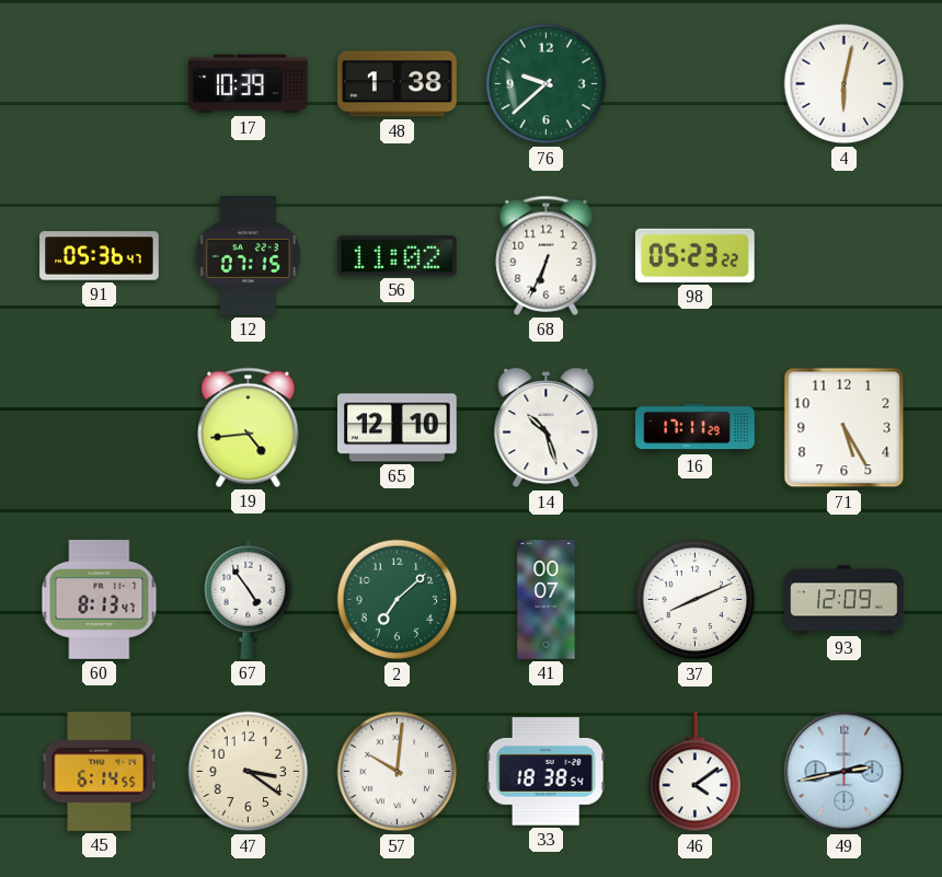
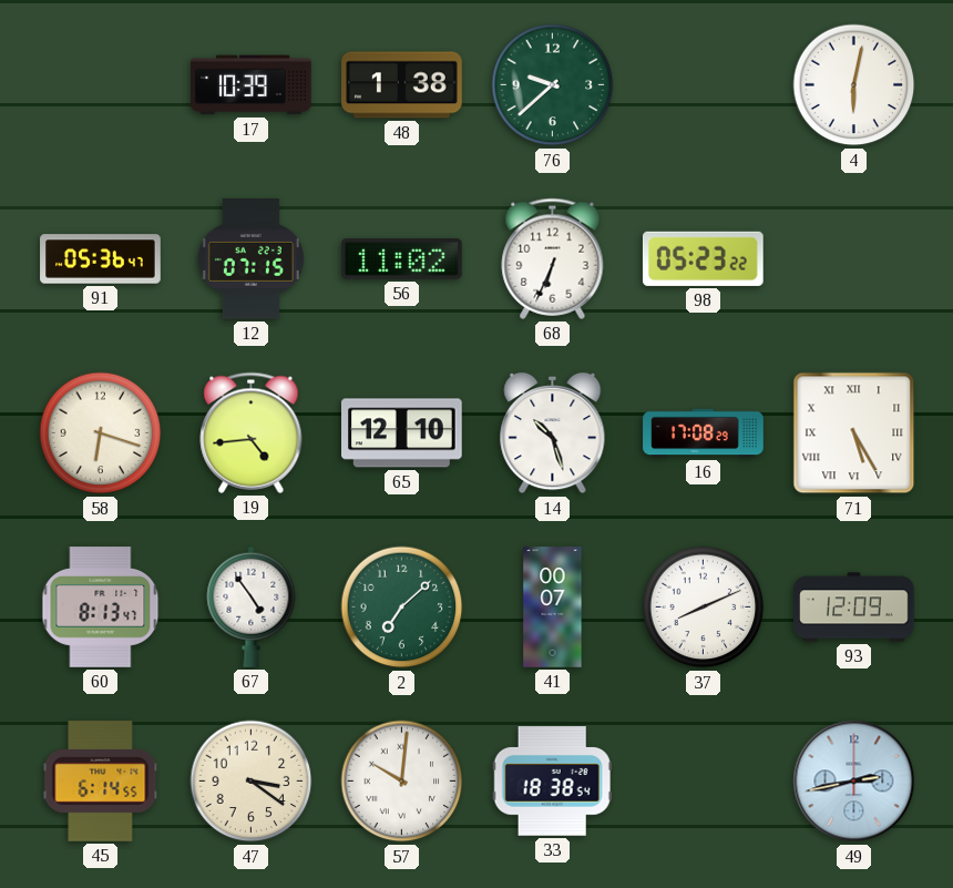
58: none -> 6:18
16: 17:11 -> 17:08
71 numerals: Arabic -> Roman
46: 4:09 -> none
